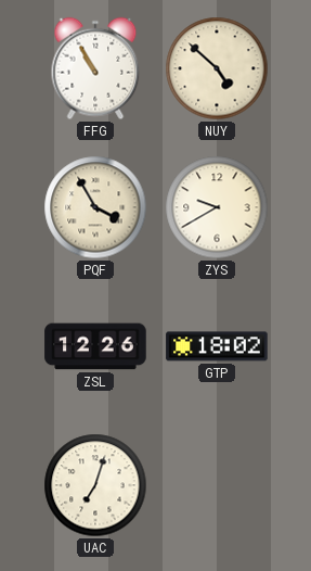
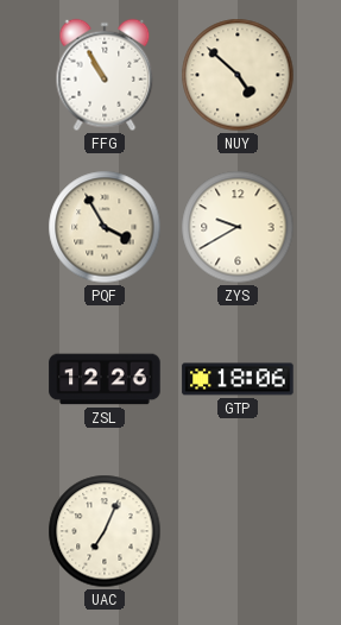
GTP: 18:02 -> 18:06
UAC: 7:03 -> 7:04
